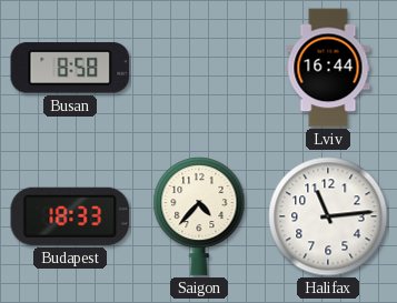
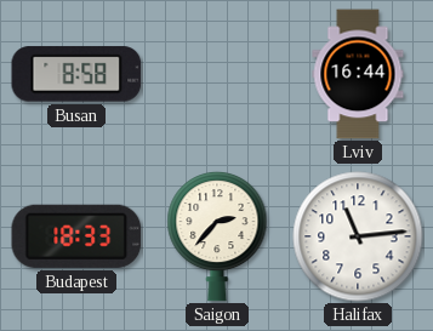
Saigon: 4:37 -> 2:37
